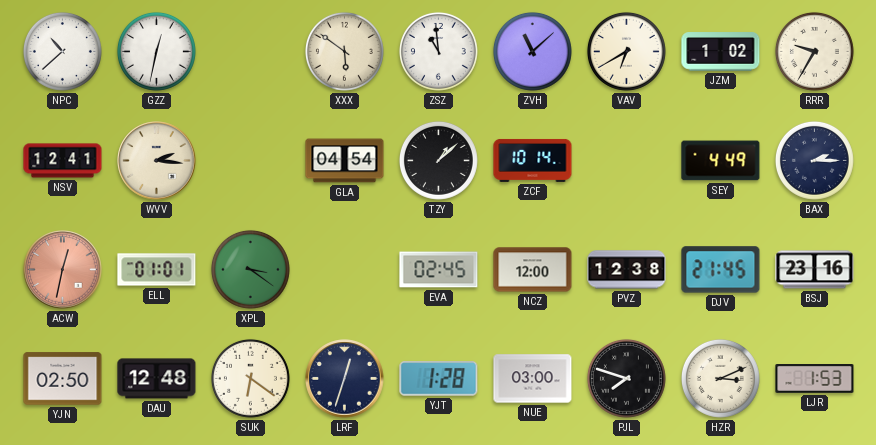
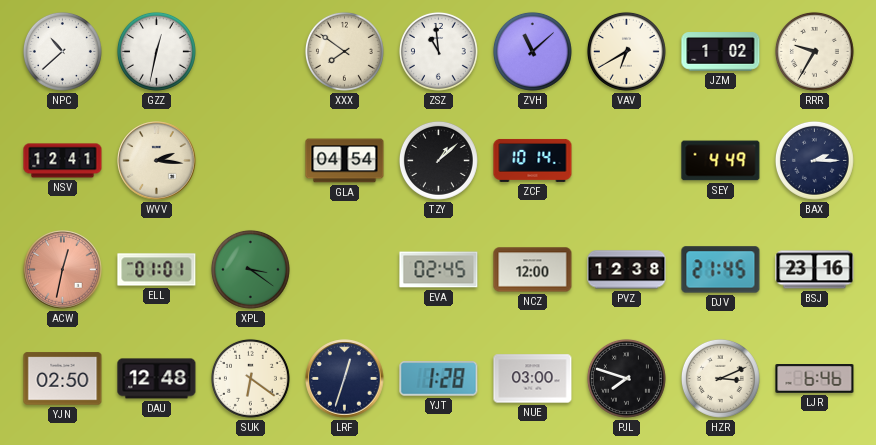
XXX: 5:51 -> 7:51
LJR: 1:53 -> 6:46
